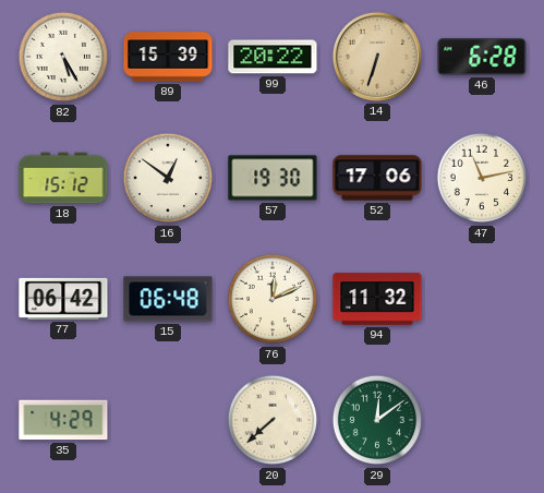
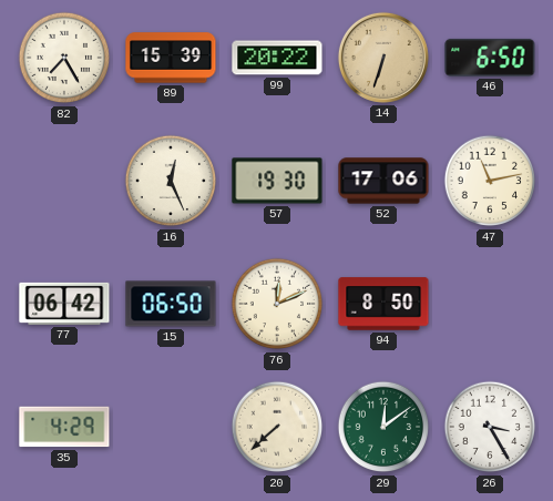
82: 5:25 -> 7:25
46: 6:28 -> 6:50
18: 15:12 -> none
16: 12:51 -> 12:26
15: 06:48 -> 06:50
94: 11:32 -> 8:50
26: none -> 3:25
